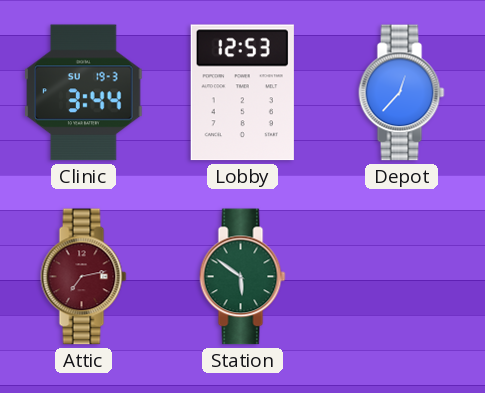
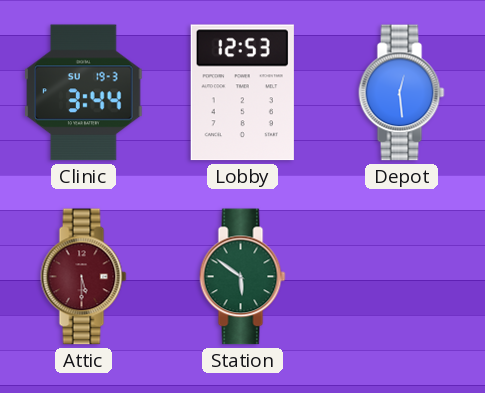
Depot: 12:37 -> 12:29
Attic: 7:13 -> 5:30
